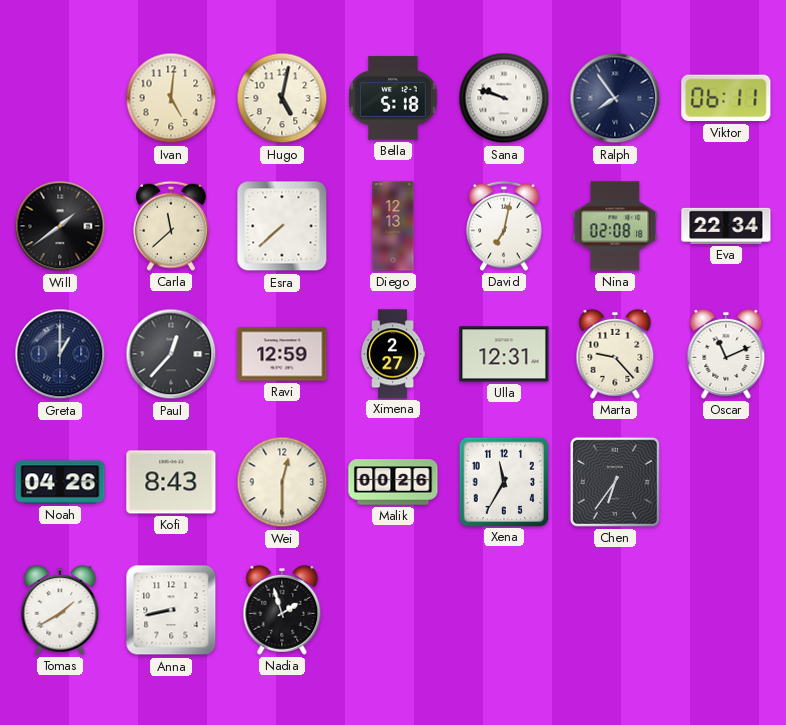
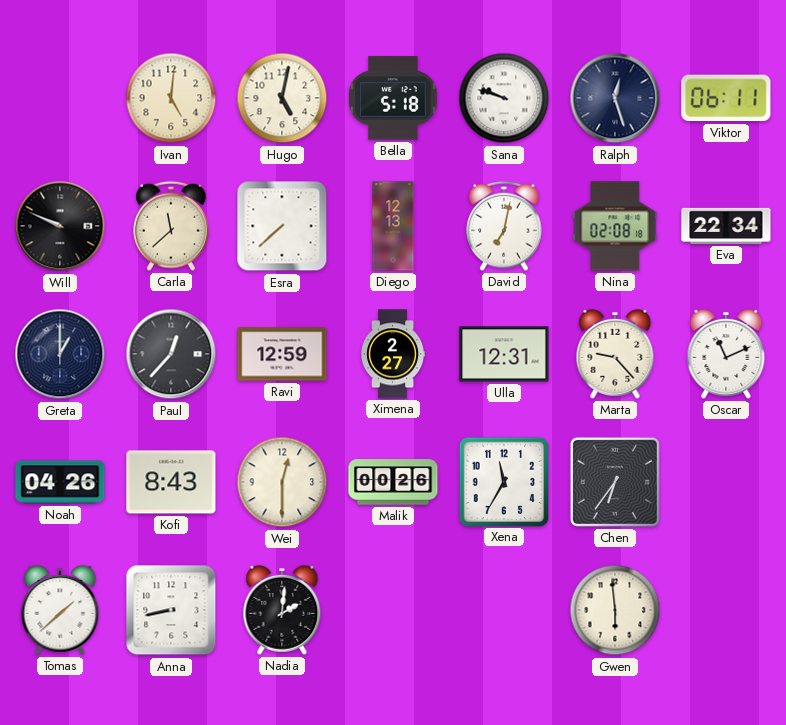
Ralph: 7:54 -> 12:27
Will: 1:39 -> 9:49
Tomas: 1:40 -> 1:38
Nadia: 1:57 -> 2:01
Gwen: none -> 5:59
